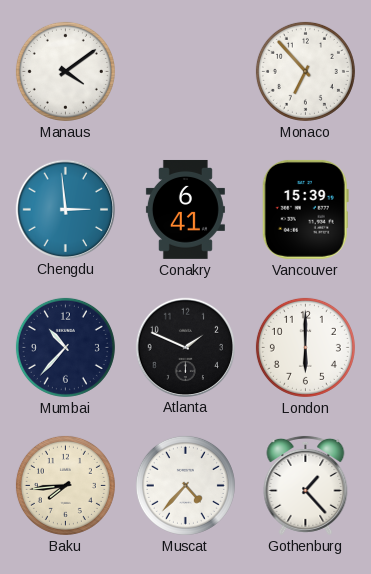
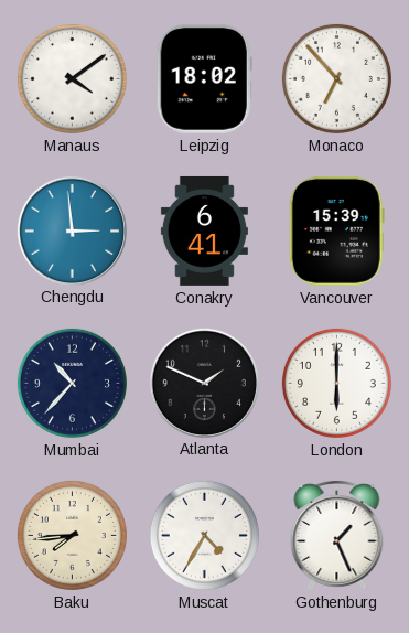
Leipzig: none -> 18:02
Muscat: 4:37 -> 4:35
Gothenburg: 1:23 -> 1:26
